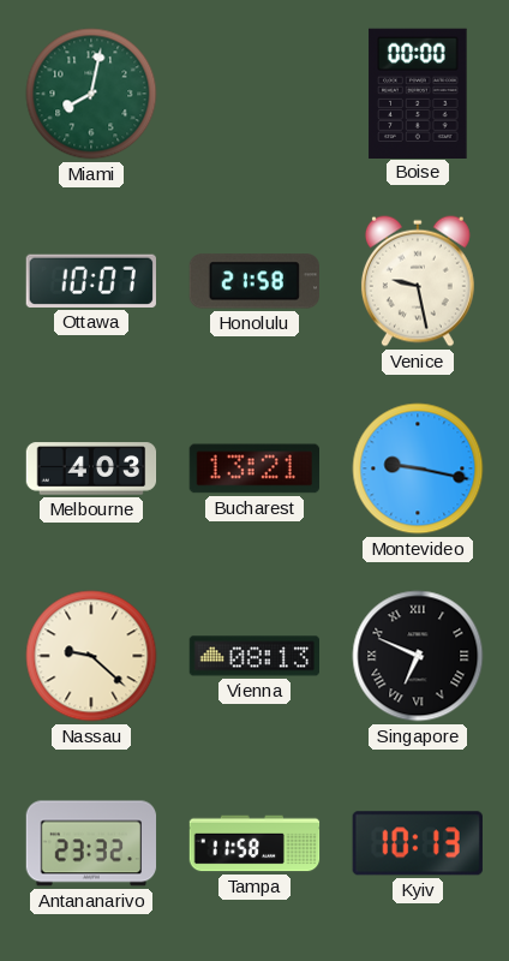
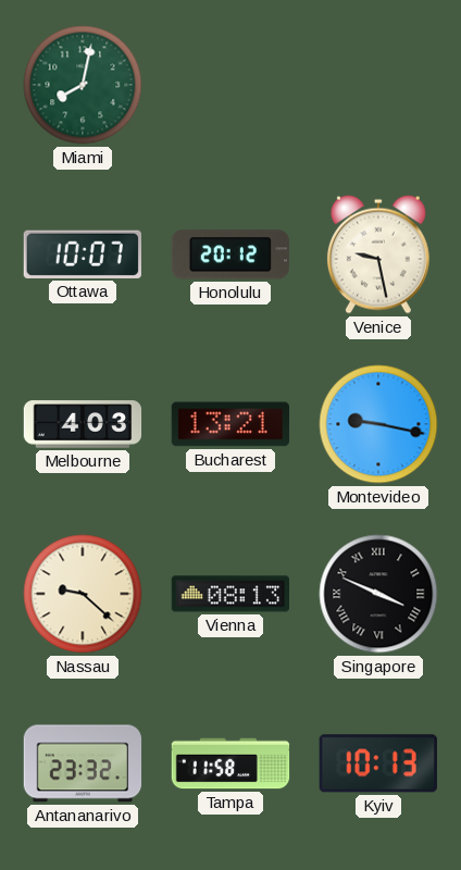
Boise: 00:00 -> none
Honolulu: 21:58 -> 20:12
Singapore: 6:49 -> 3:49
